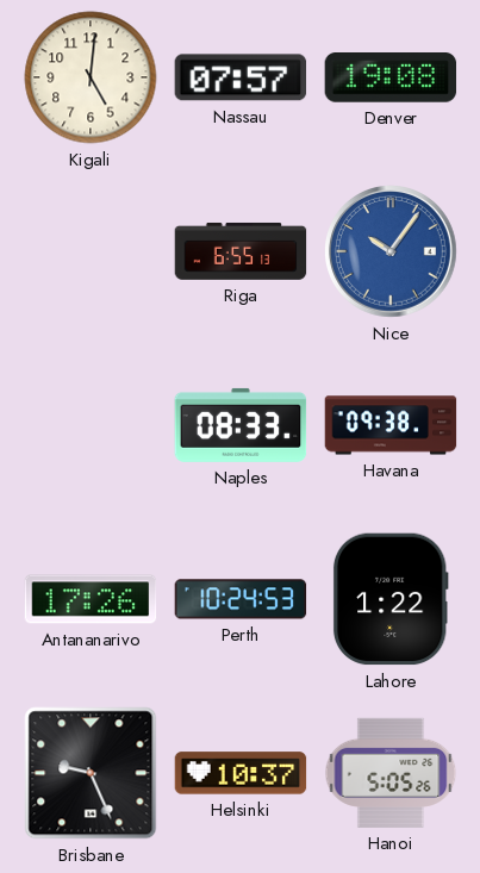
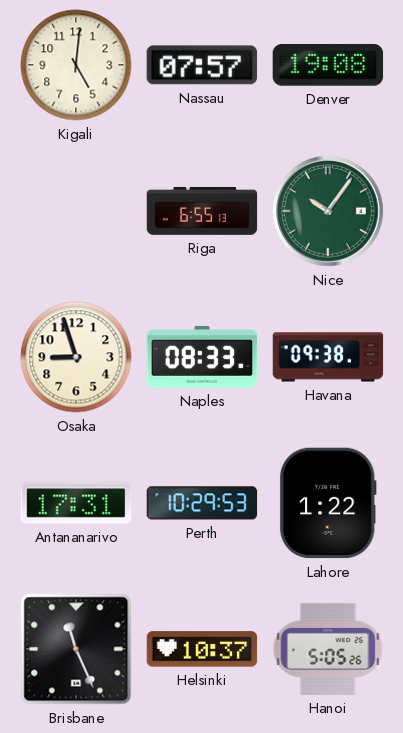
Nice dial: blue -> green
Osaka: none -> 8:57
Antananarivo: 17:26 -> 17:31
Perth: 10:24 -> 10:29
Brisbane: 9:26 -> 11:26
